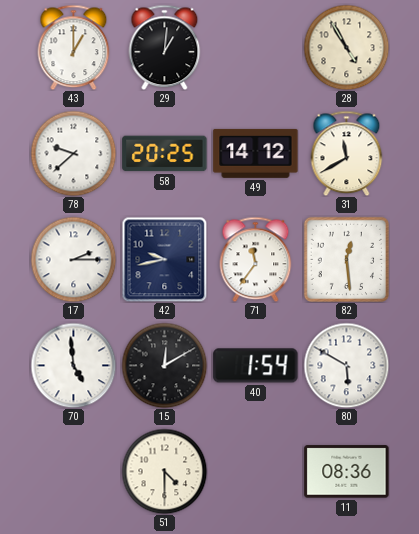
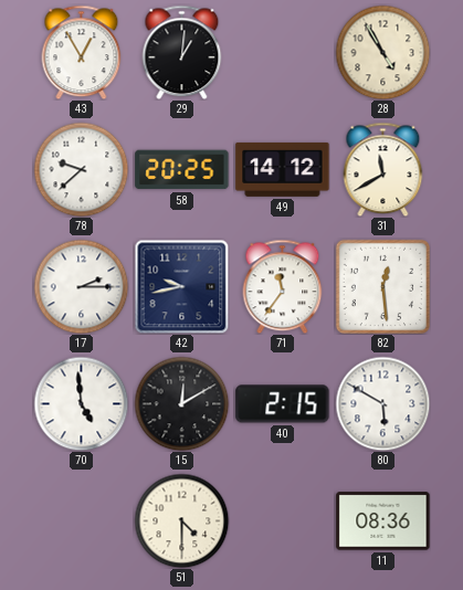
43: 1:00 -> 12:55
40: 1:54 -> 2:15
